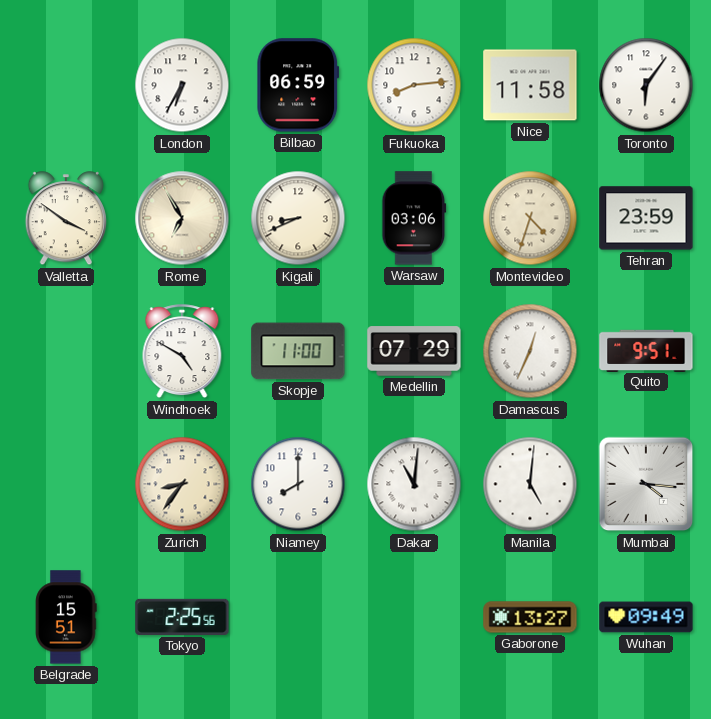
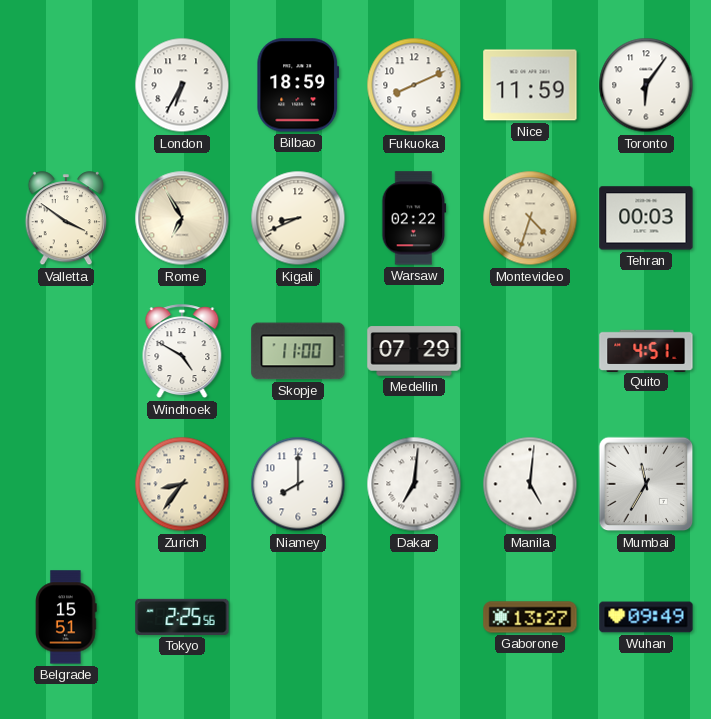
Bilbao: 06:59 -> 18:59
Fukuoka: 8:14 -> 8:11
Nice: 11:58 -> 11:59
Warsaw: 03:06 -> 02:22
Tehran: 23:59 -> 00:03
Damascus: 12:34 -> none
Quito: 9:51 -> 4:51
Dakar: 11:01 -> 7:01
Mumbai: 4:16 -> 11:35
